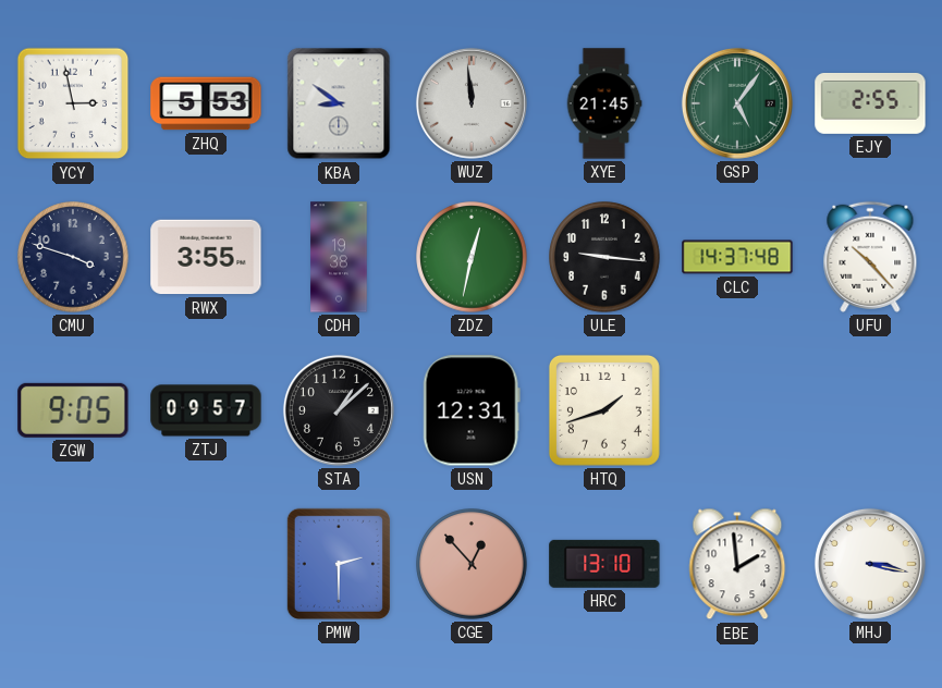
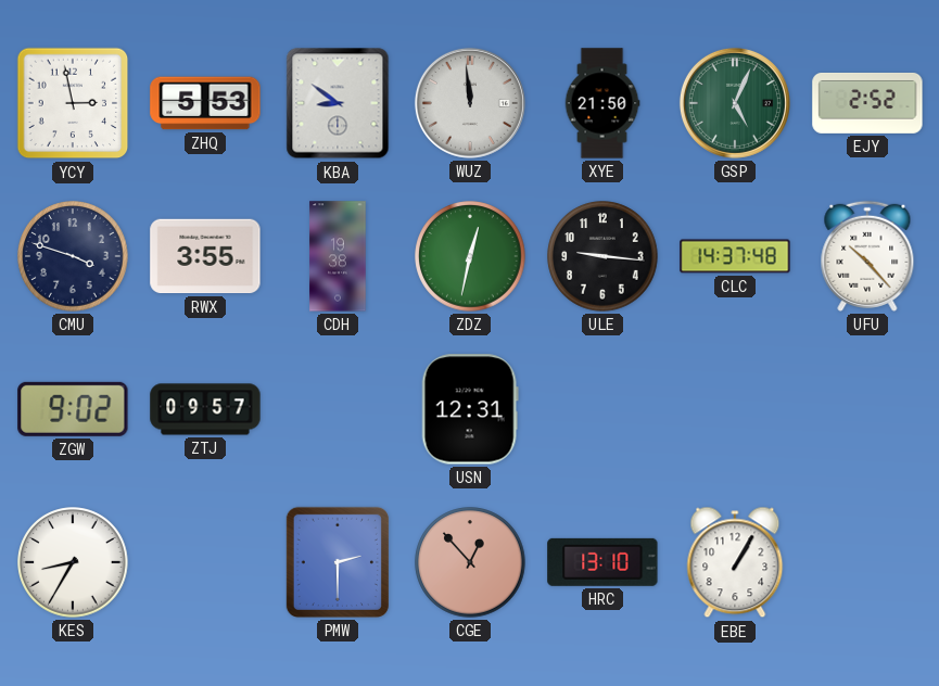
XYE: 21:45 -> 21:50
GSP: 5:06 -> 5:04
EJY: 2:55 -> 2:52
ZGW: 9:05 -> 9:02
STA: 1:08 -> none
HTQ: 1:42 -> none
KES: none -> 8:35
EBE: 1:59 -> 1:05
MHJ: 3:17 -> none
